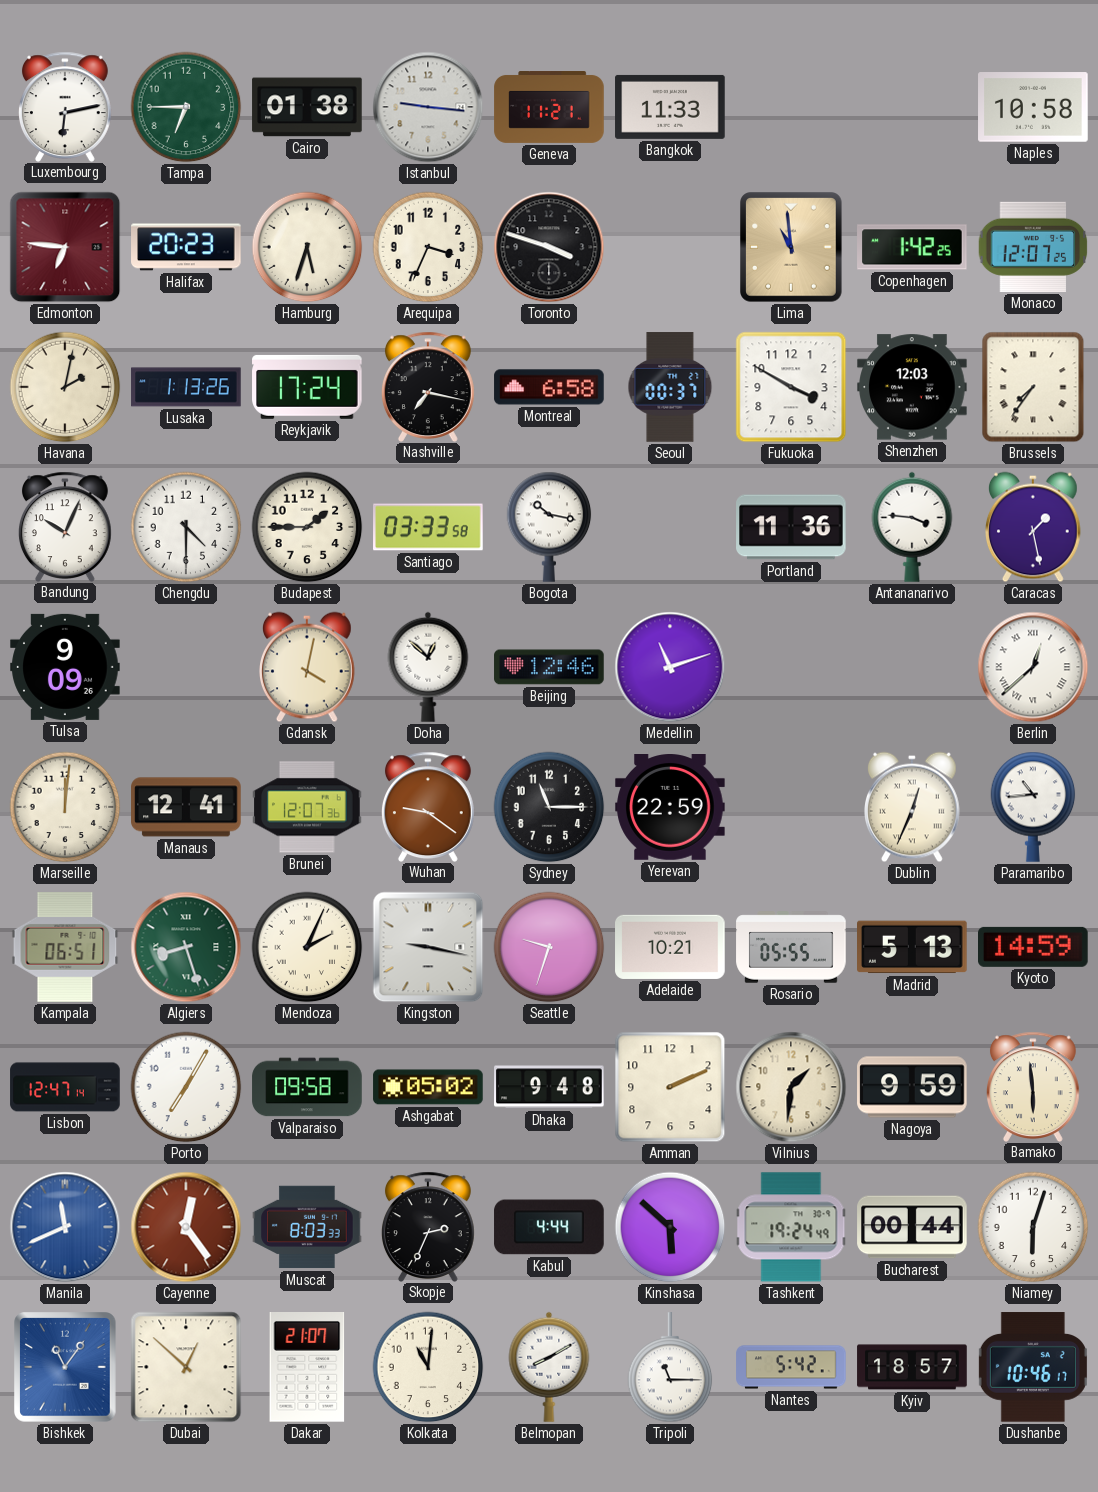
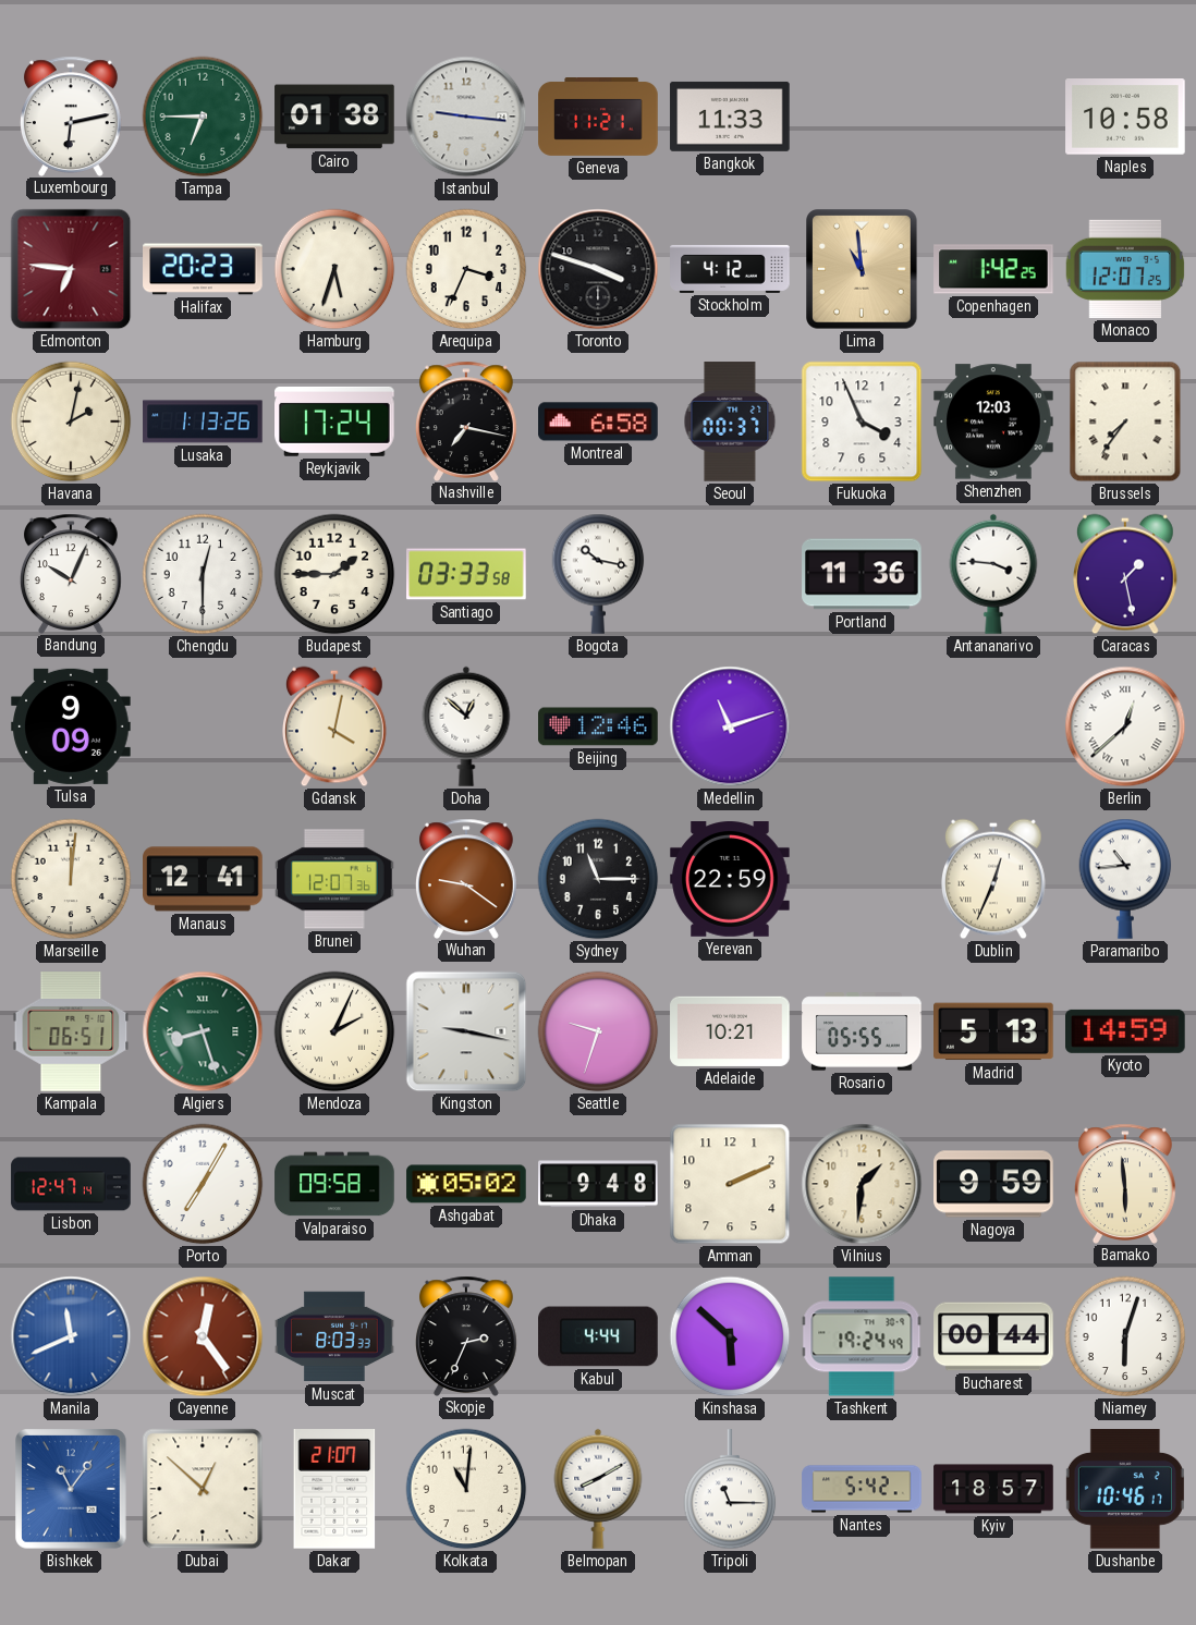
Stockholm: none -> 4:12
Fukuoka: 3:50 -> 3:56
Chengdu: 4:30 -> 12:30
